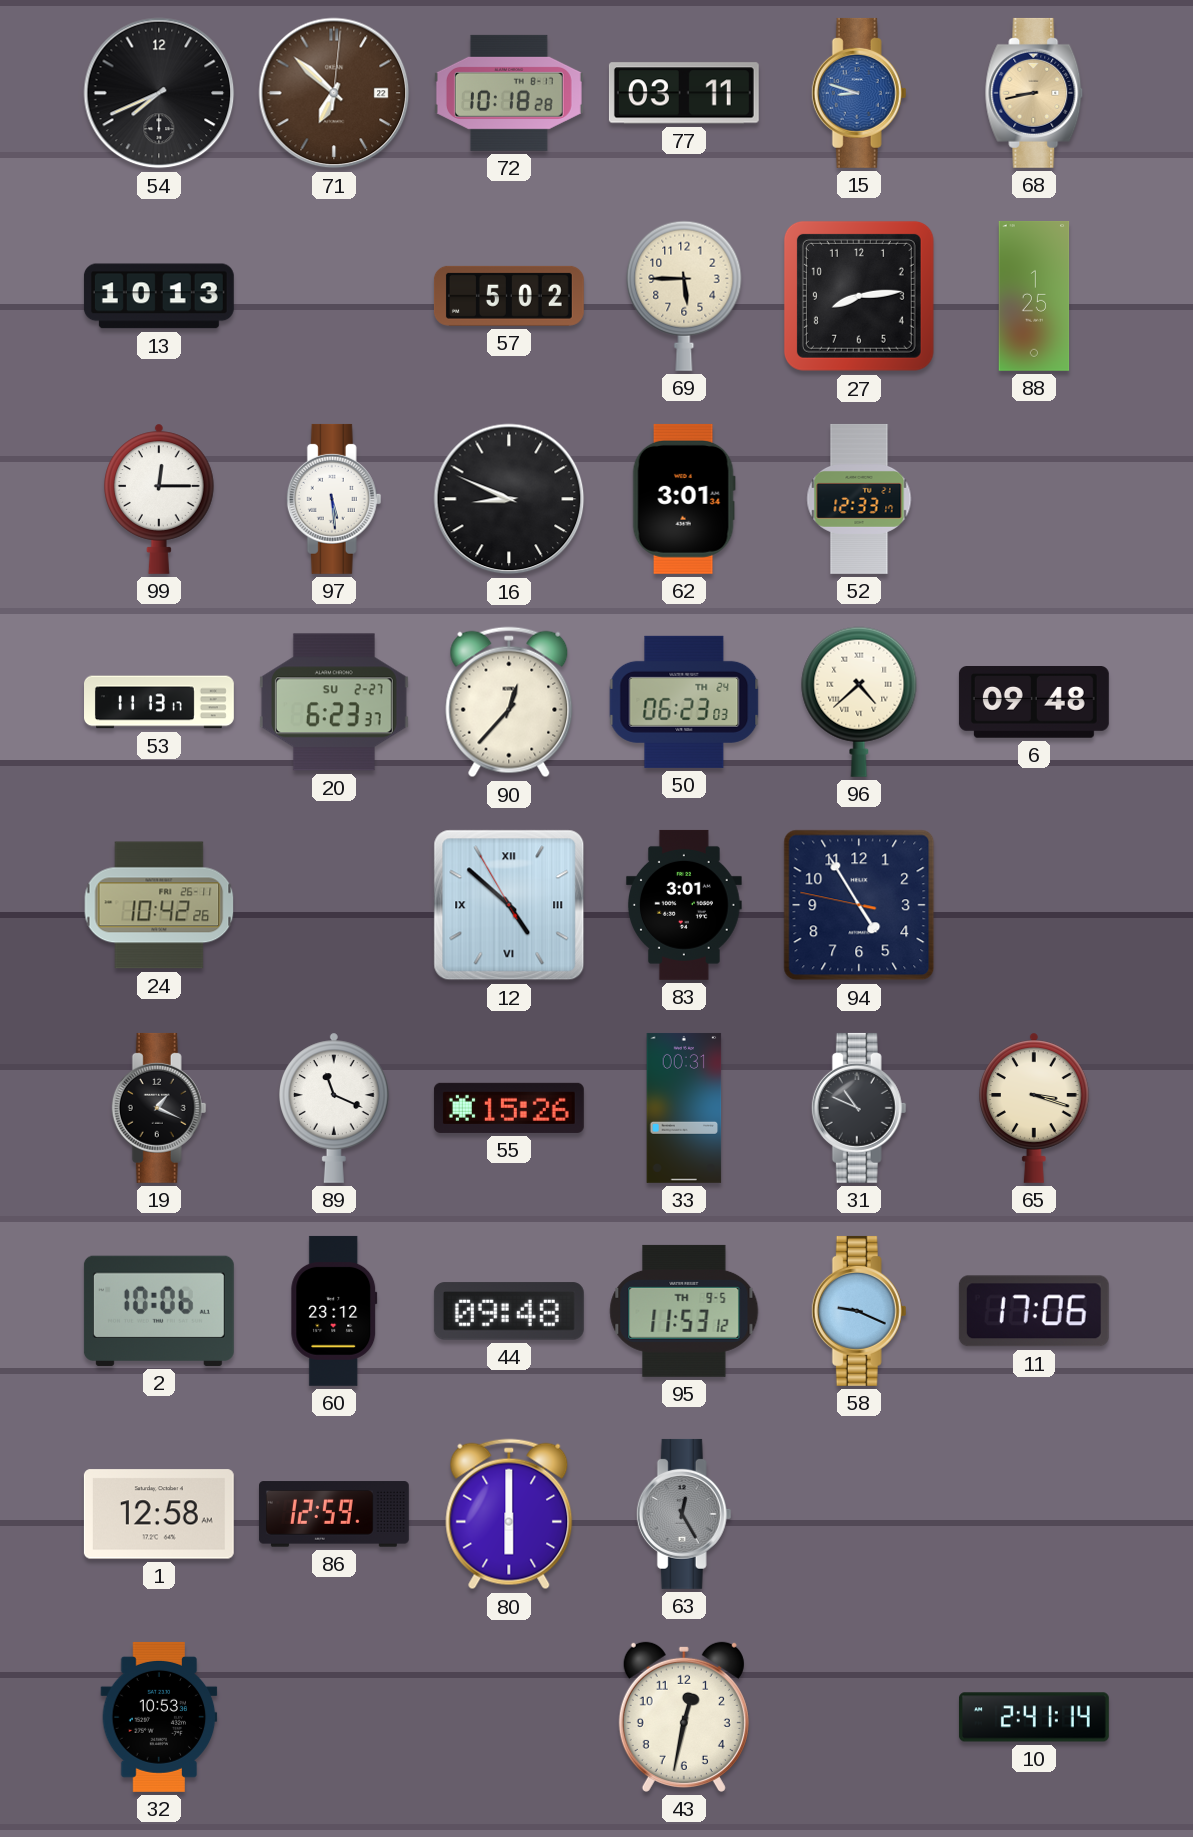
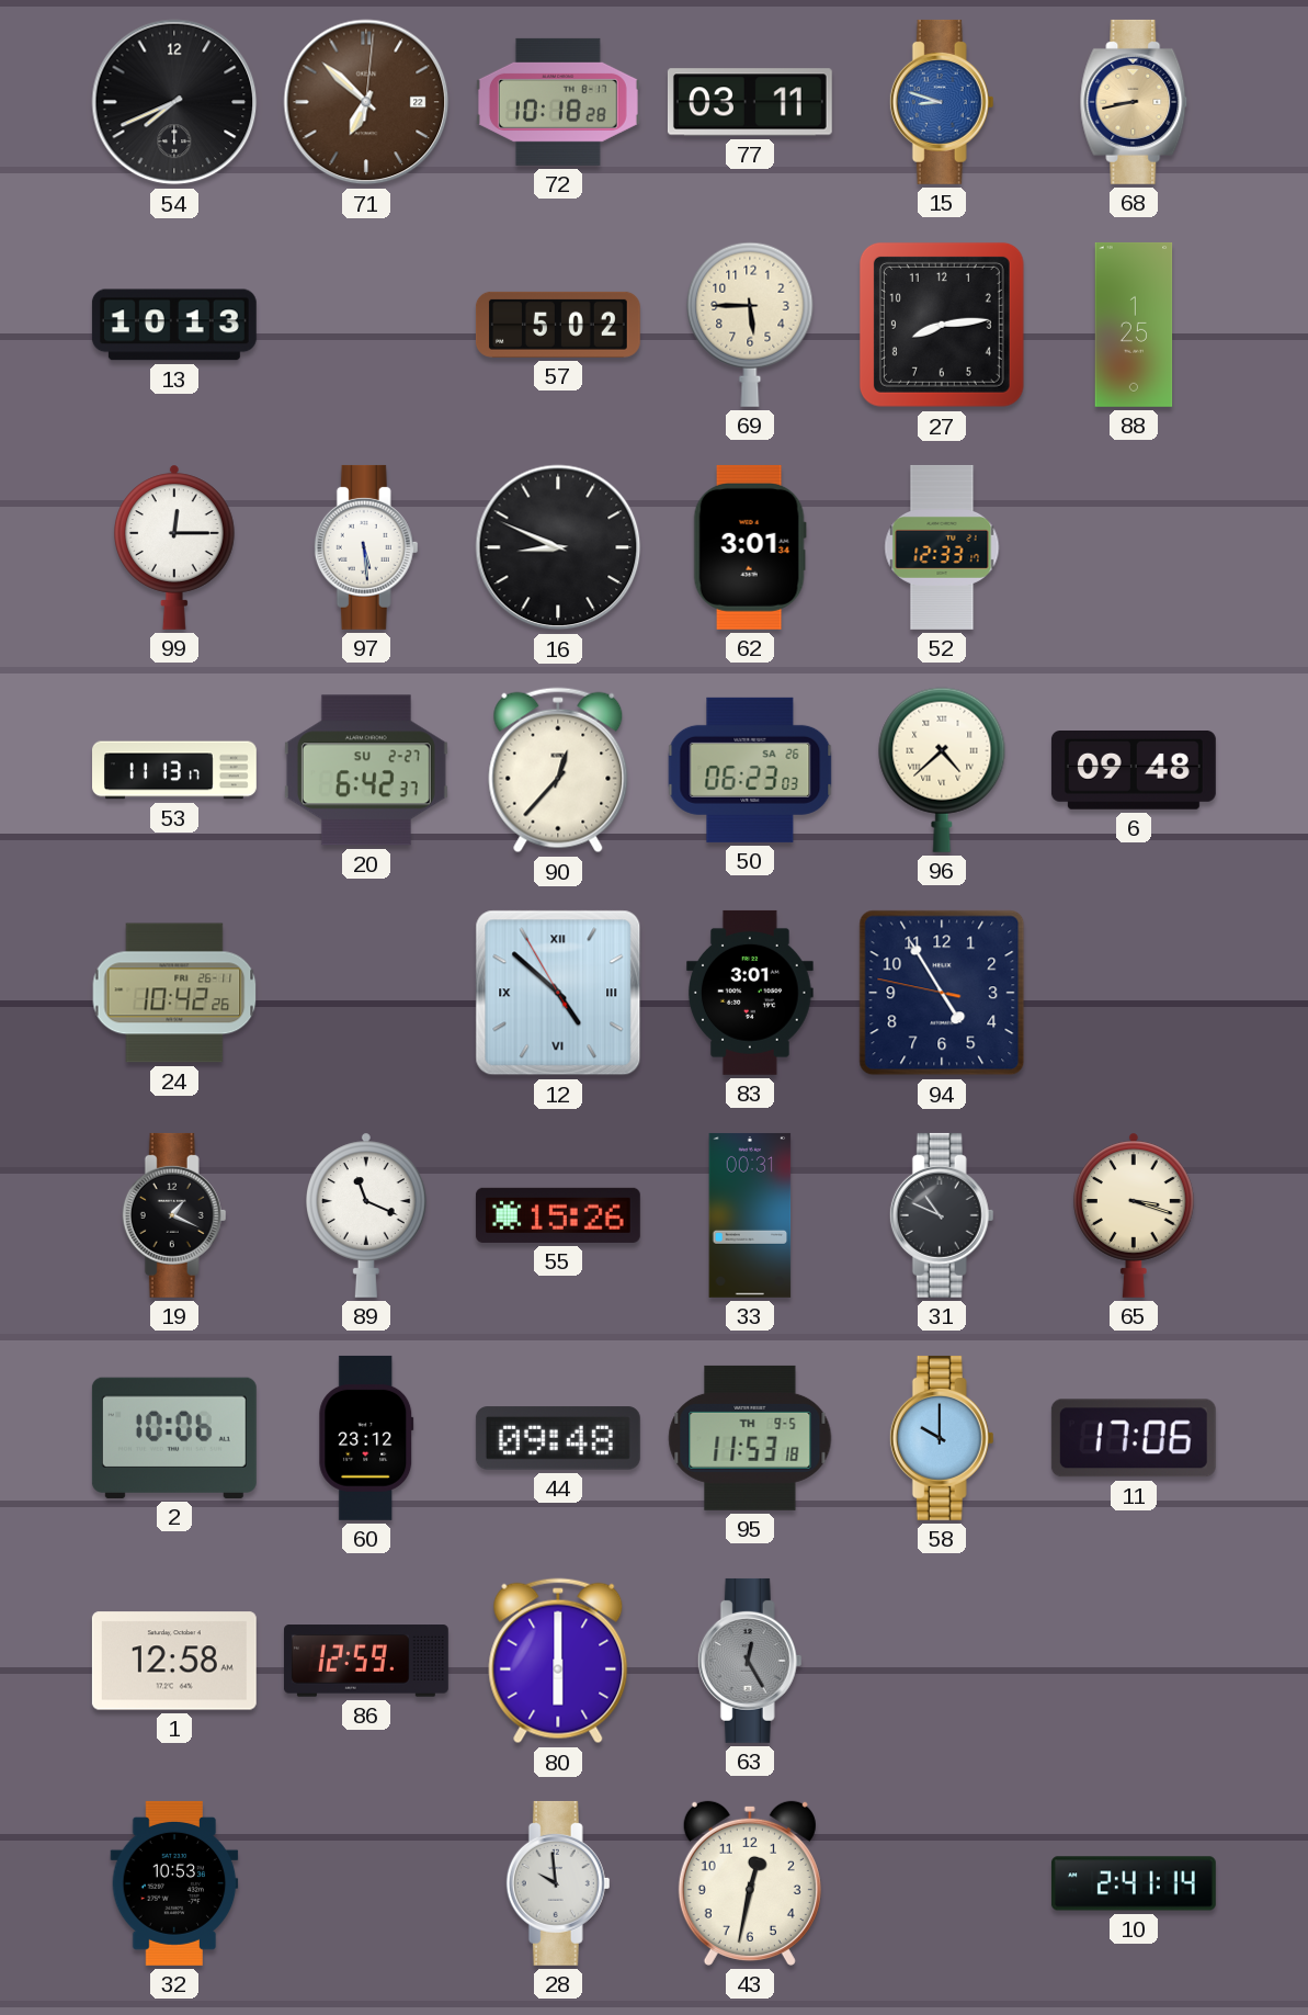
20: 6:23 -> 6:42
50 date: TH 24 -> SA 26
95: 11:53:12 -> 11:53:18
58: 9:19 -> 10:00
28: none -> 9:59
